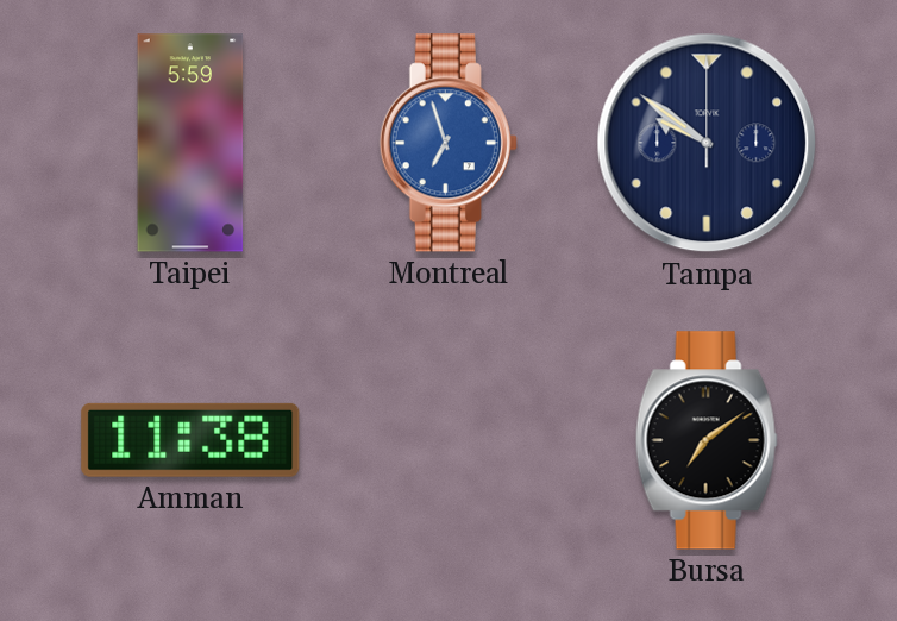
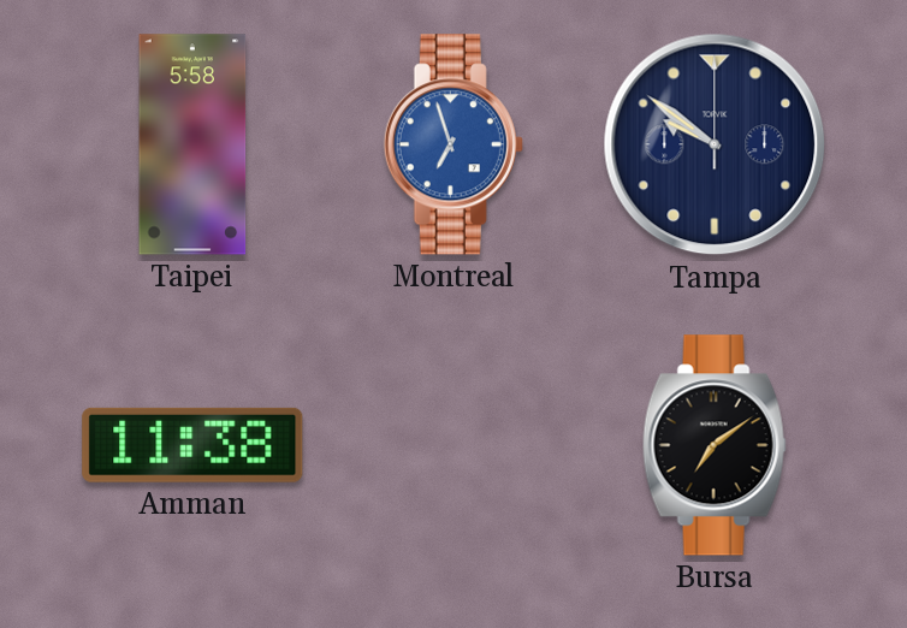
Taipei: 5:59 -> 5:58
